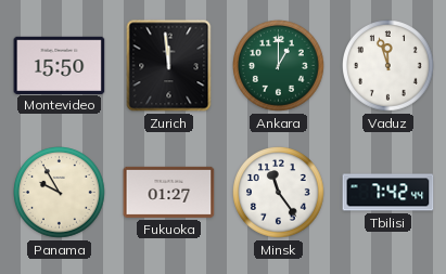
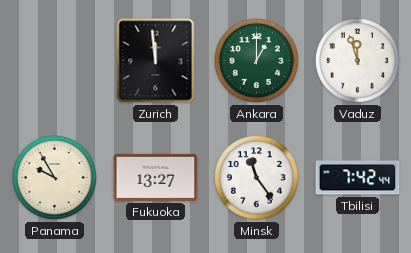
Montevideo: 15:50 -> none
Fukuoka: 01:27 -> 13:27
